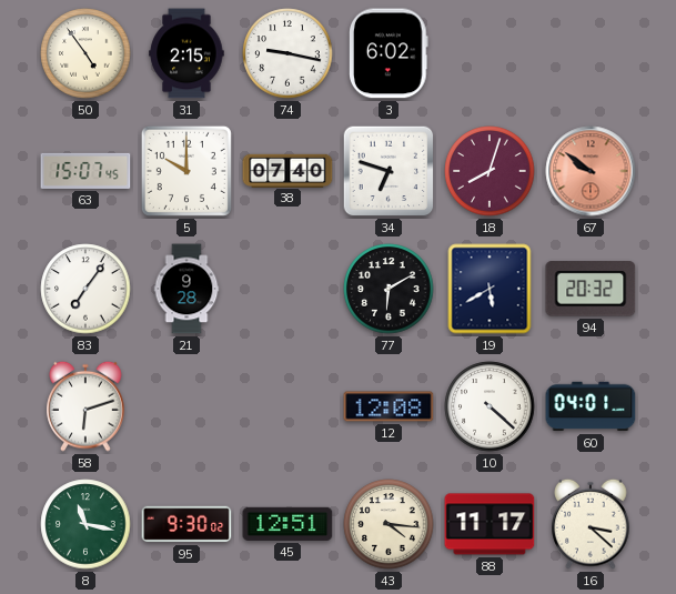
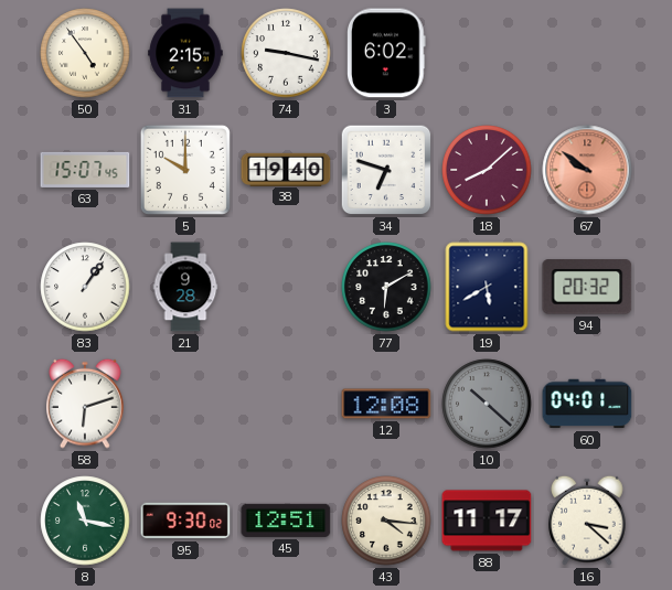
38: 07:40 -> 19:40
18: 8:03 -> 8:08
83: 7:06 -> 1:06
10: 4:22 -> 10:22
10 dial: white -> grey
